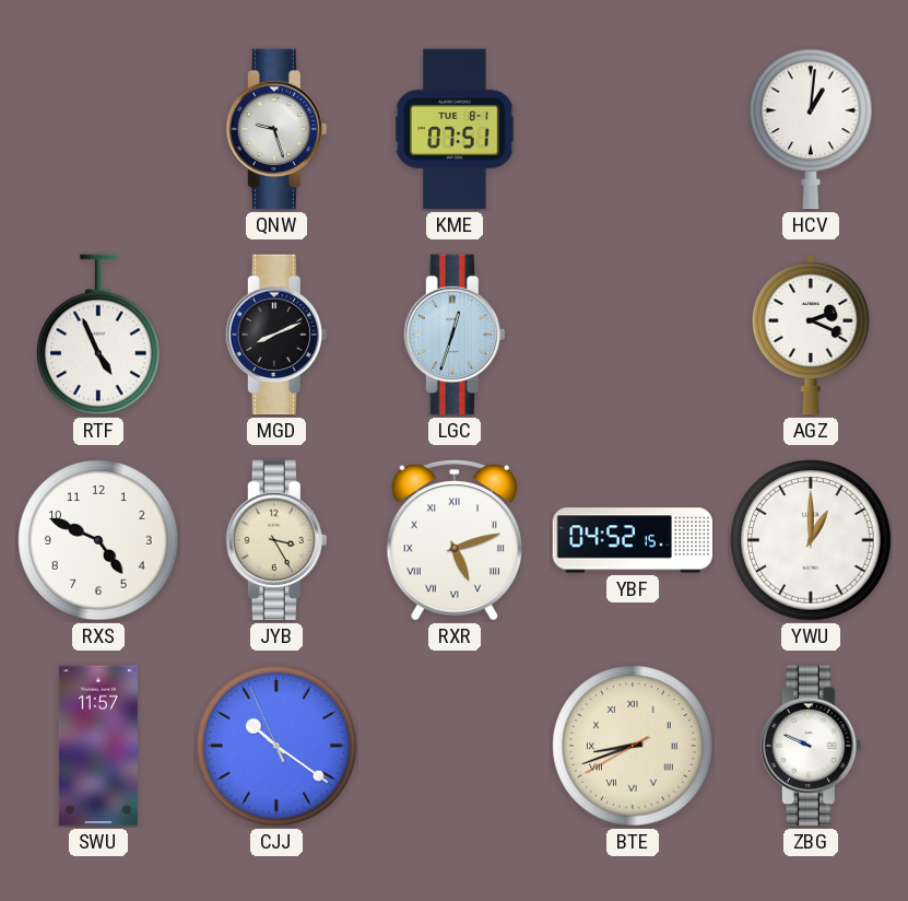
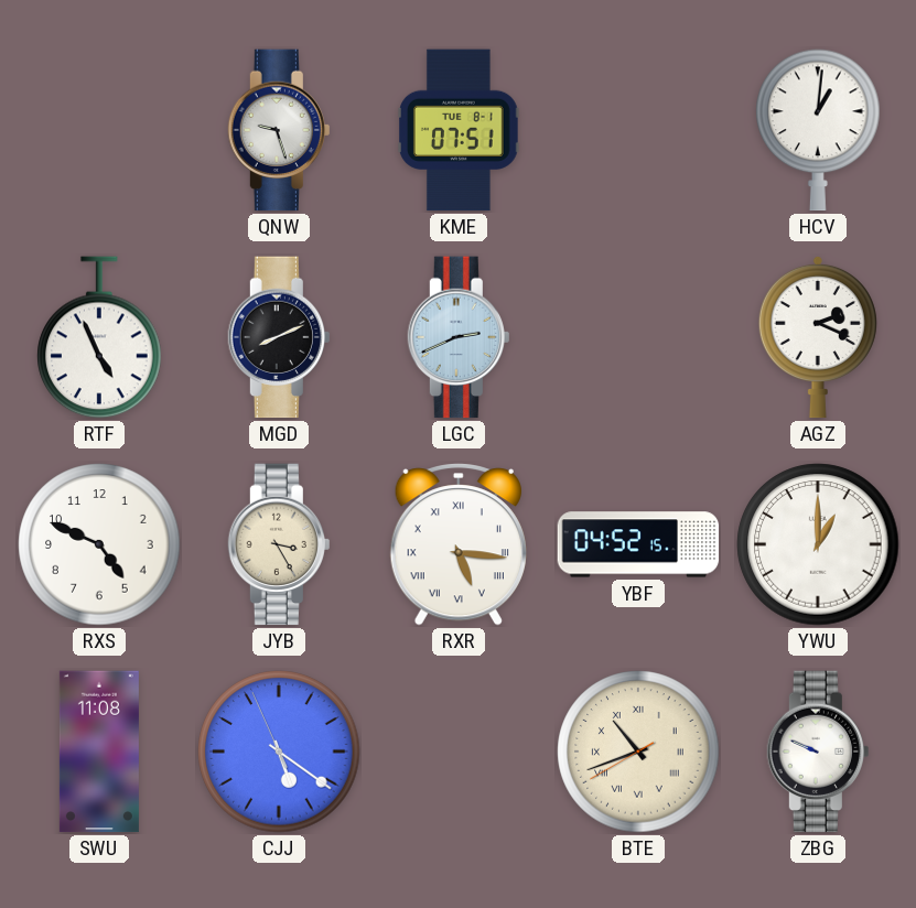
LGC: 12:33 -> 2:41
RXR: 5:12 -> 5:16
SWU: 11:57 -> 11:08
CJJ: 10:20 -> 5:20
BTE: 8:41 -> 10:41
